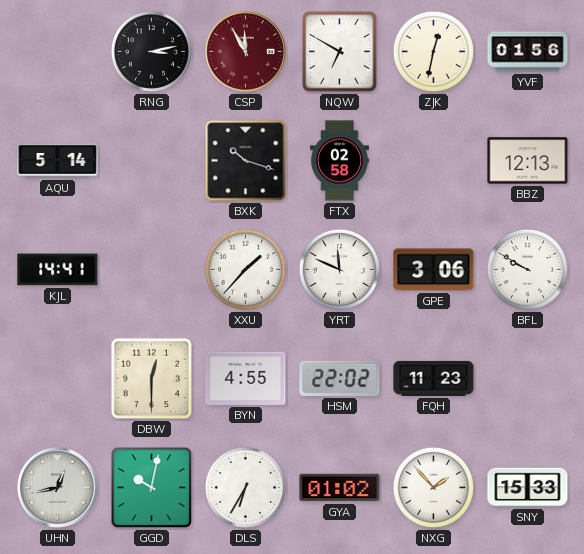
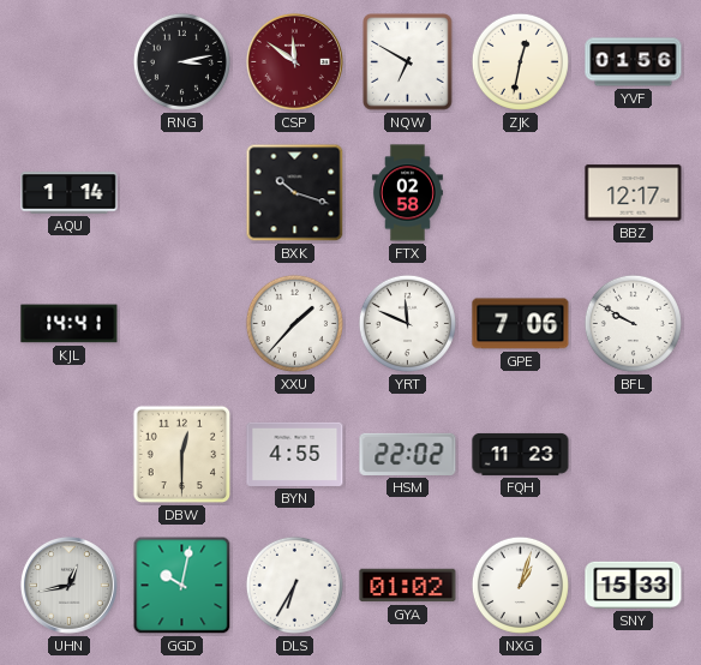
CSP: 11:55 -> 11:51
AQU: 5:14 -> 1:14
BBZ: 12:13 -> 12:17
GPE: 3:06 -> 7:06
NXG: 1:53 -> 1:03
